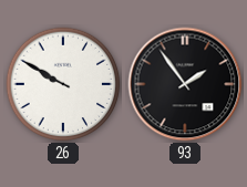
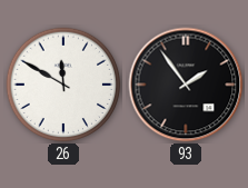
26: 9:50 -> 11:50
